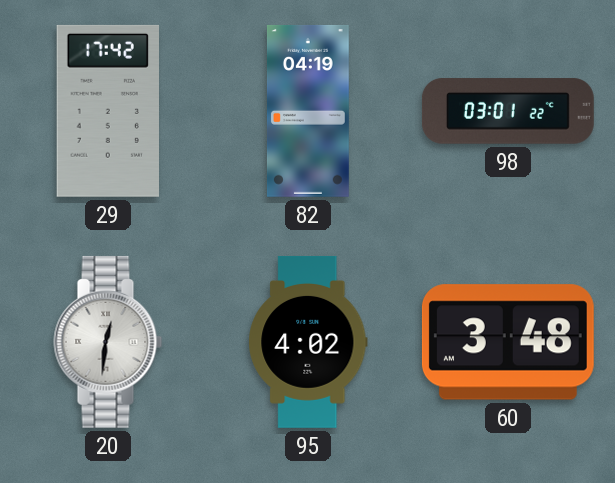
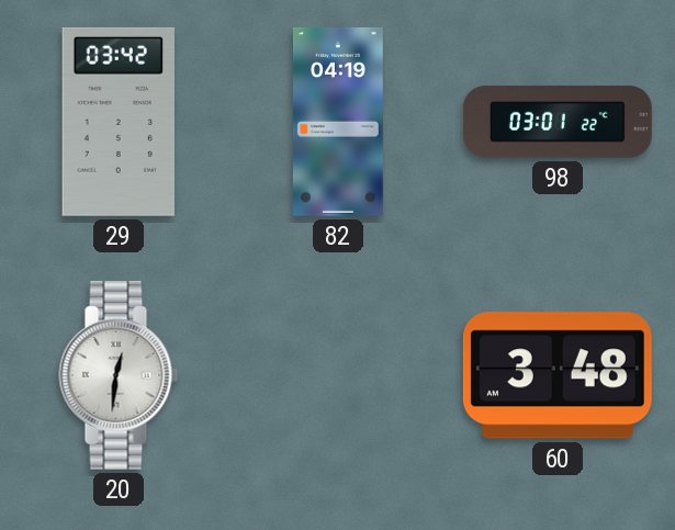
29: 17:42 -> 03:42
95: 4:02 -> none
